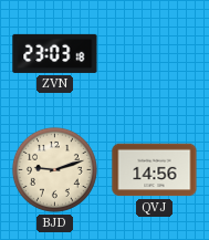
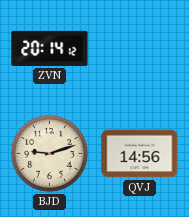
ZVN: 23:03 -> 20:14
